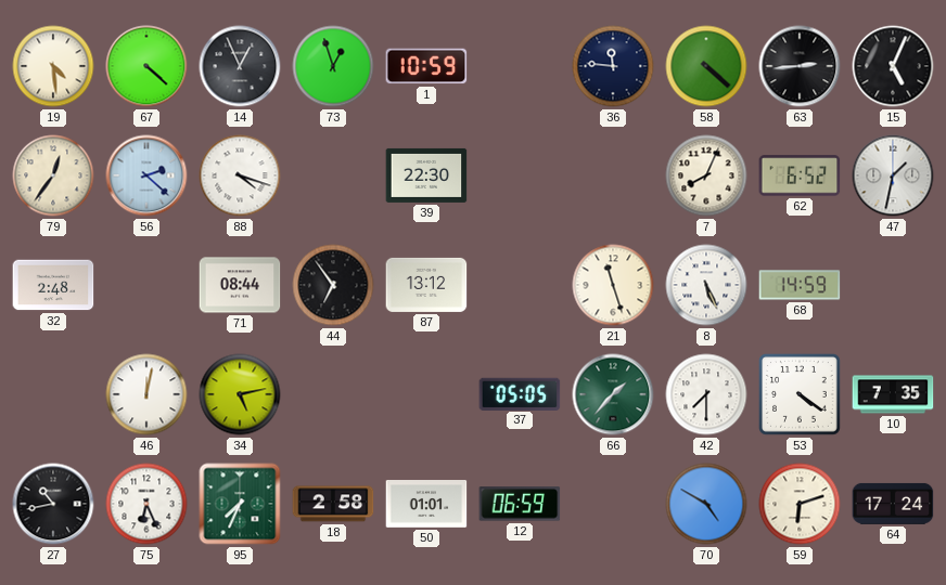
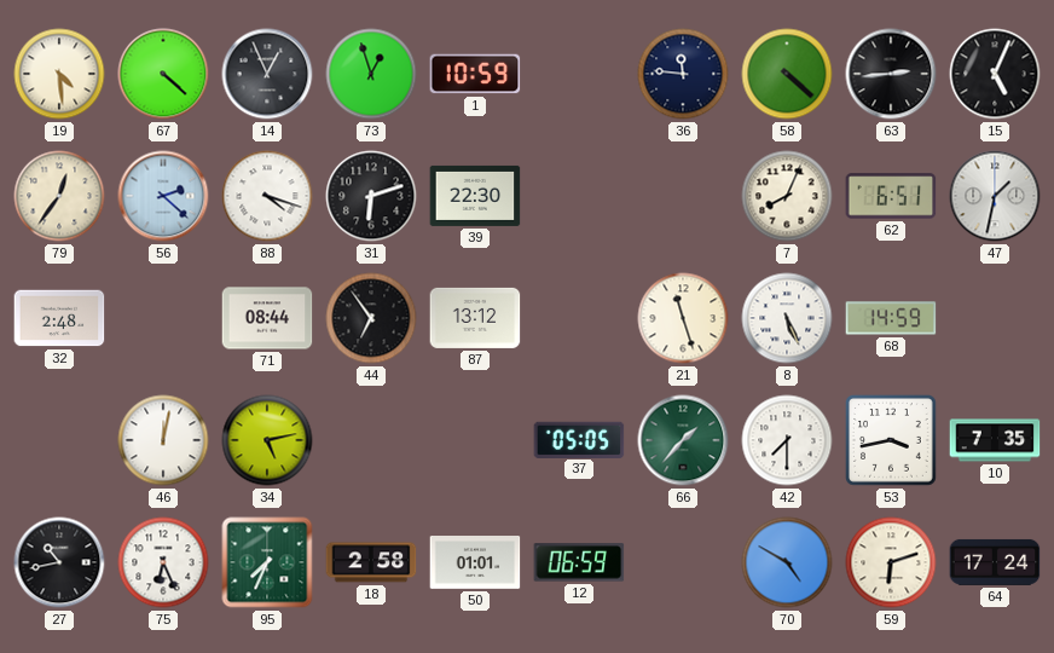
31: none -> 6:12
62: 6:52 -> 6:51
53: 4:21 -> 3:43
